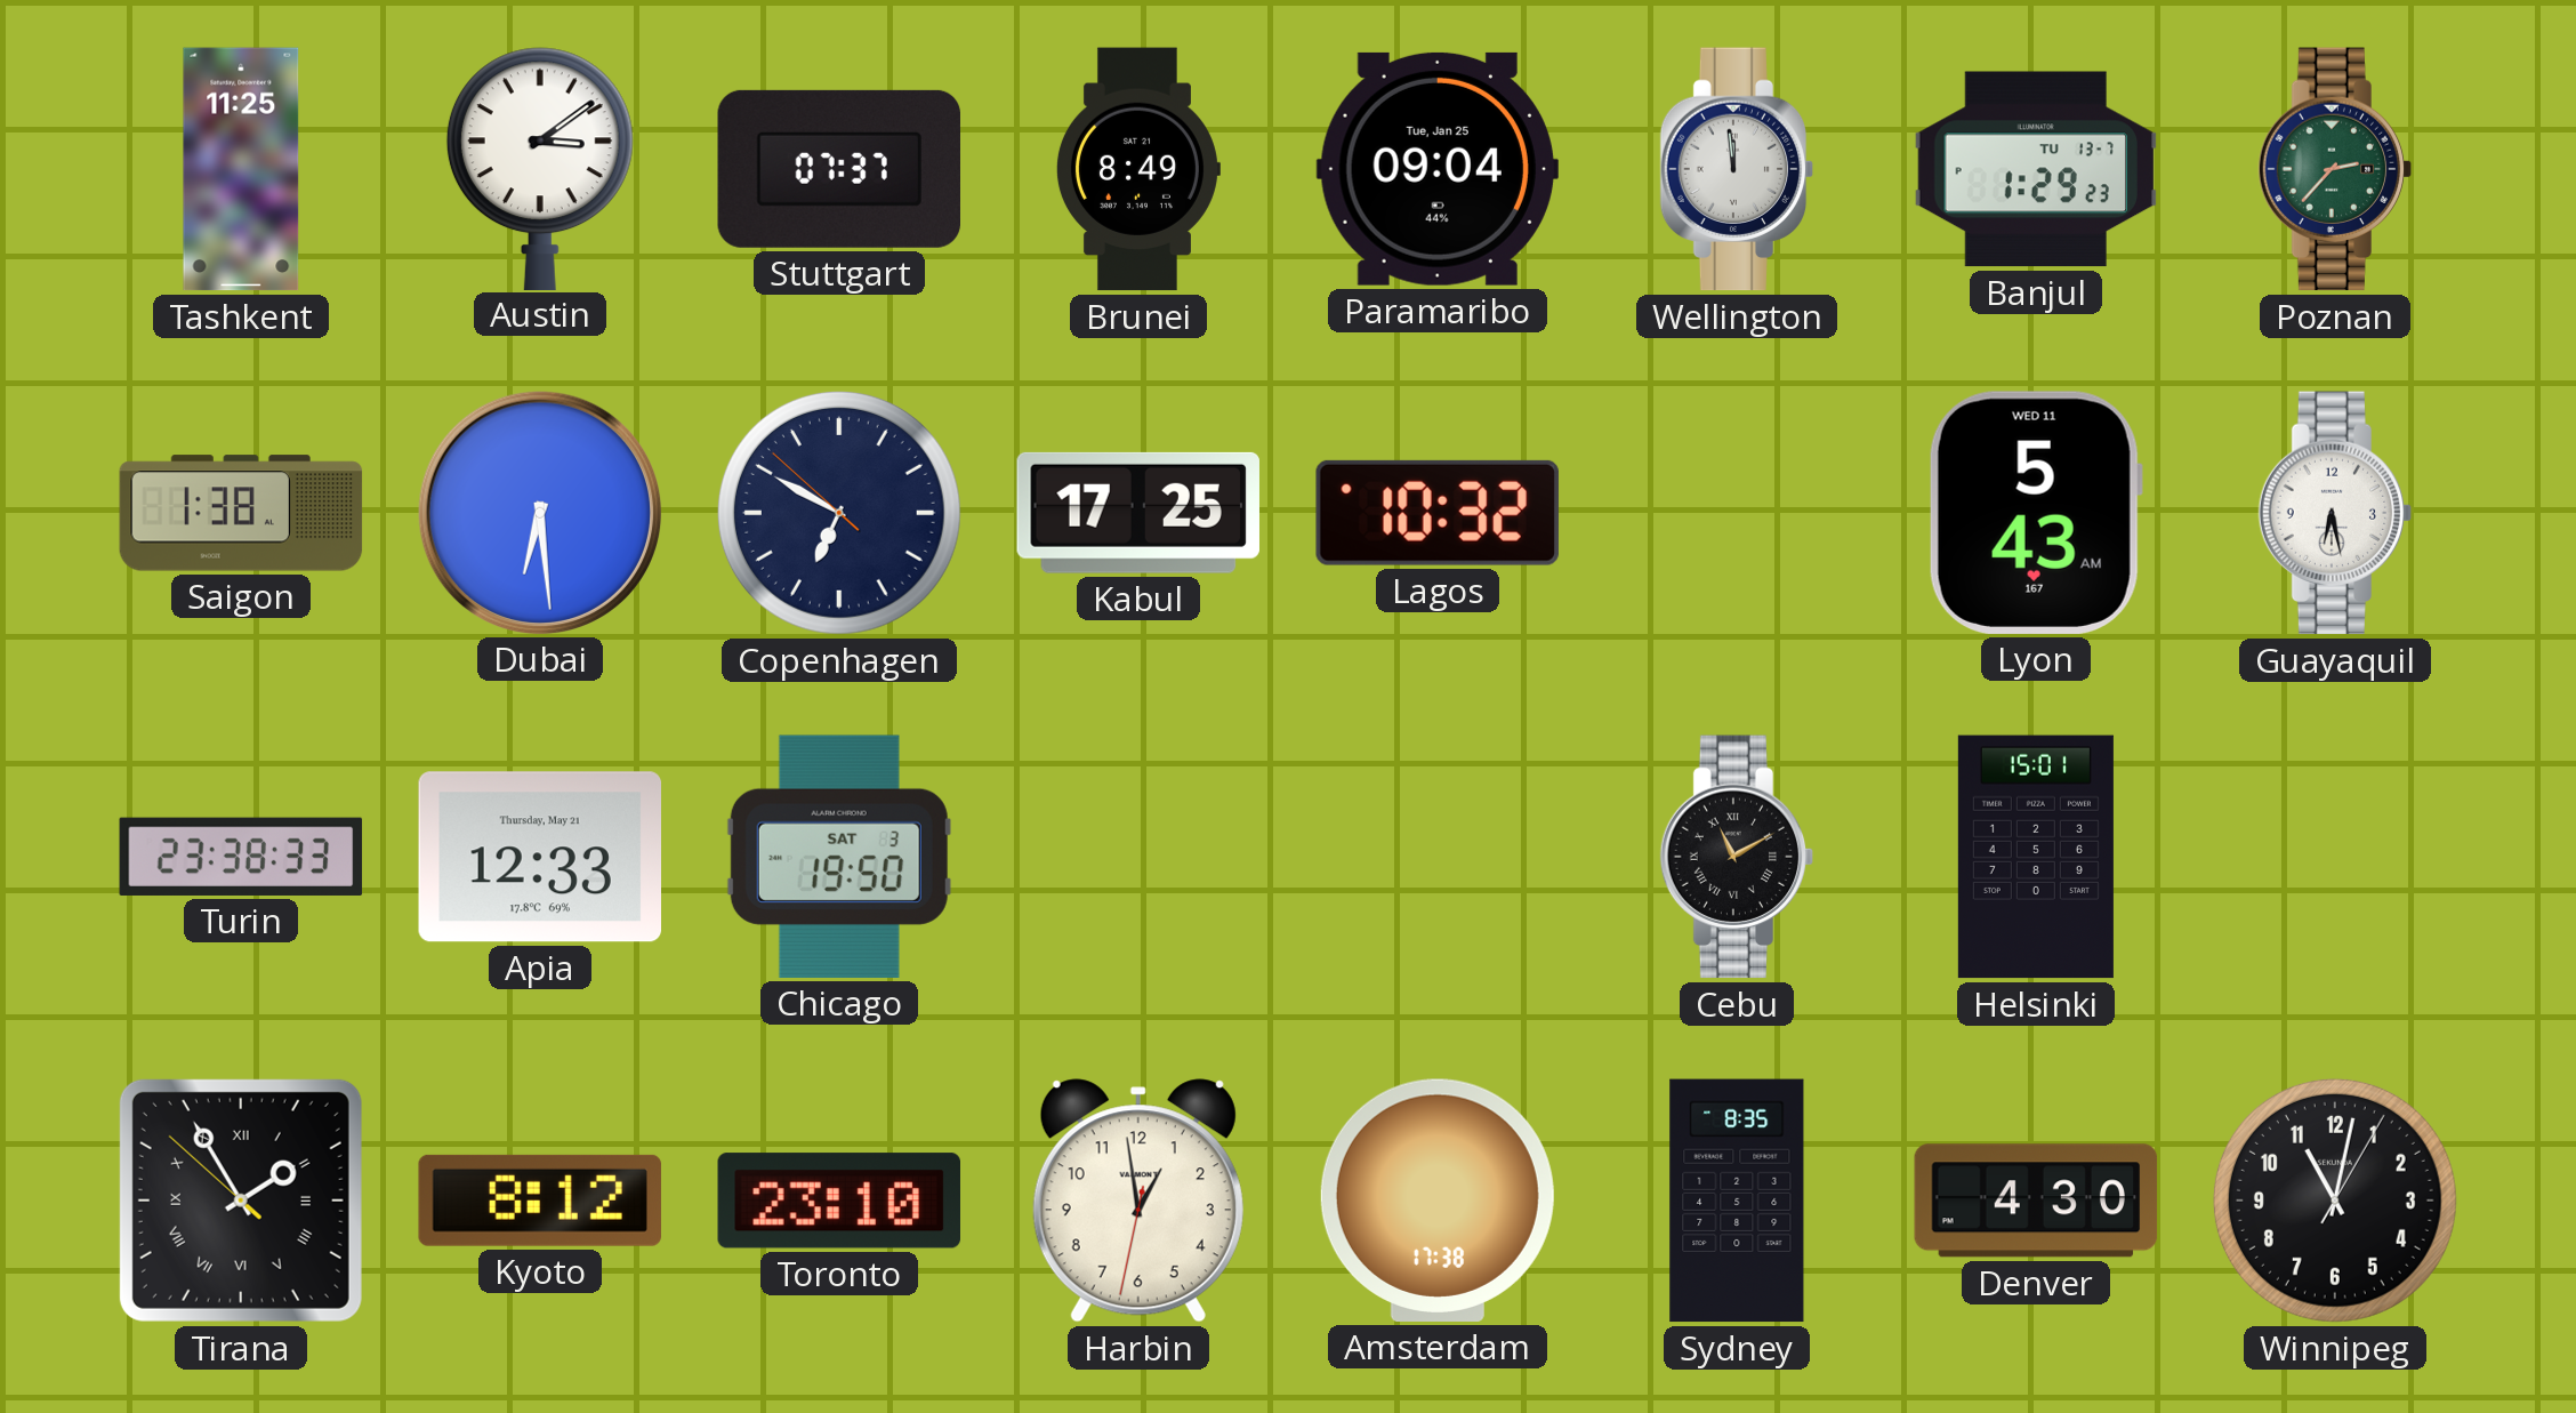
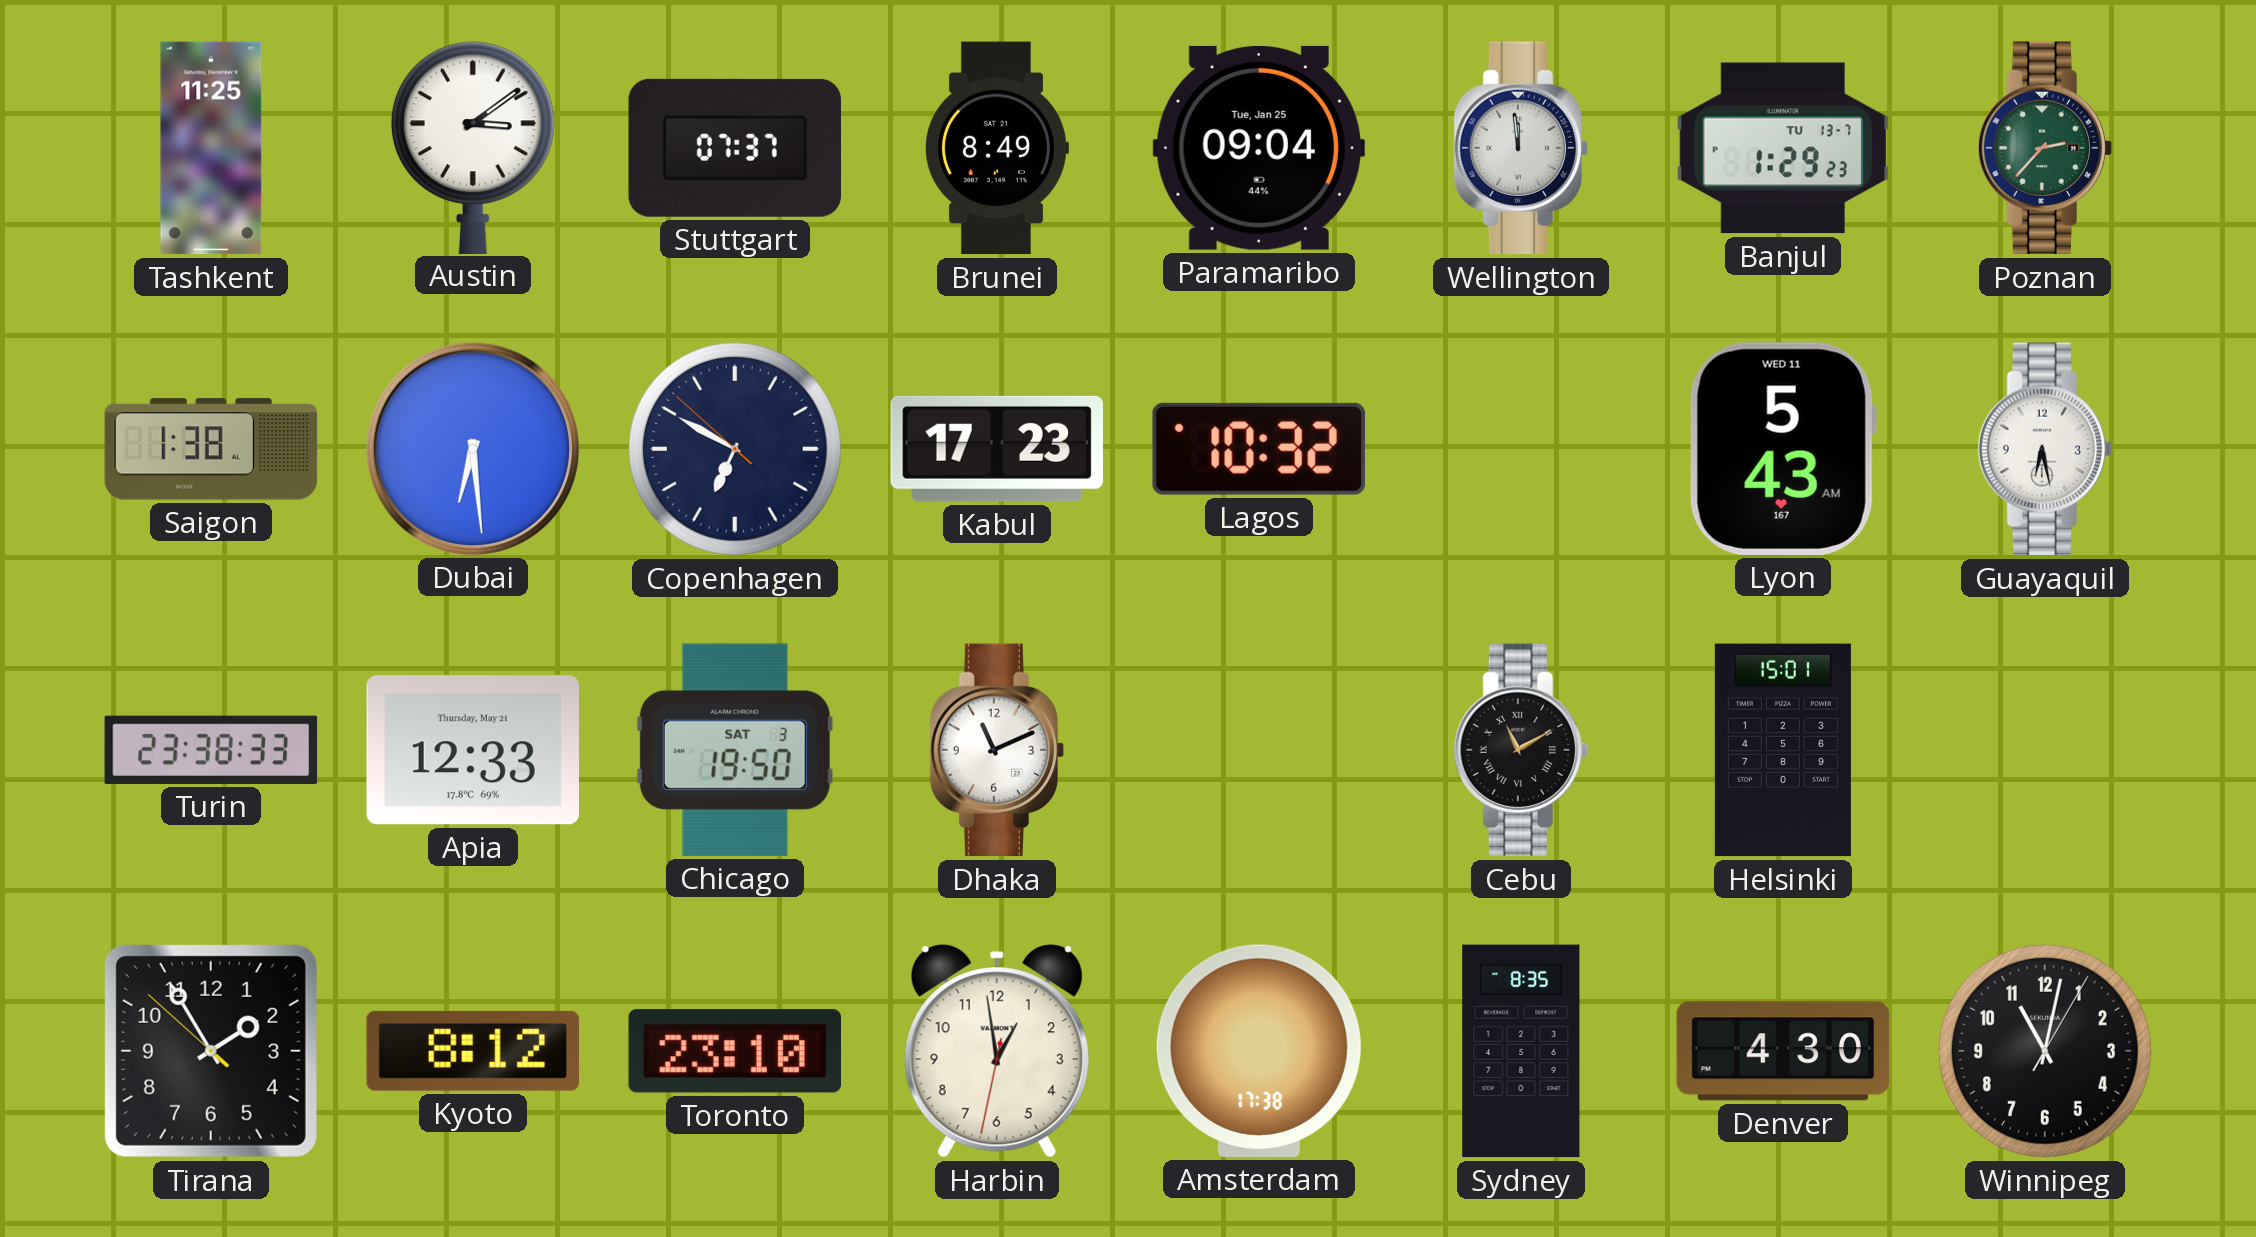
Kabul: 17:25 -> 17:23
Dhaka: none -> 11:11
Tirana numerals: Roman -> Arabic
